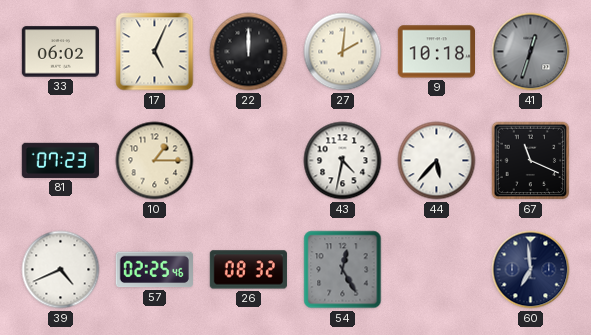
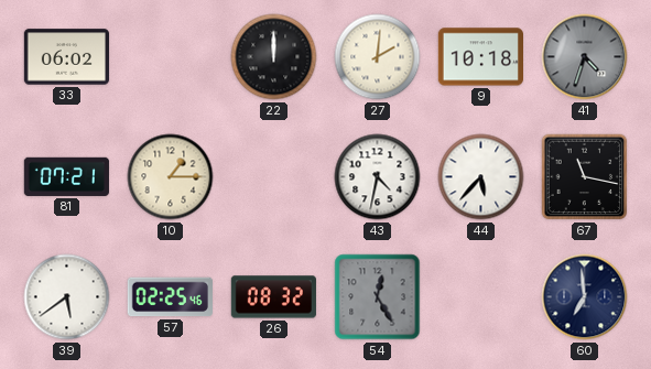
17: 5:04 -> none
41: 12:33 -> 4:33
81: 07:23 -> 07:21
67: 11:19 -> 11:17
39: 4:41 -> 5:39
